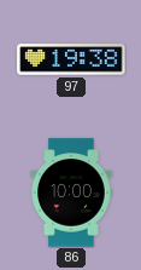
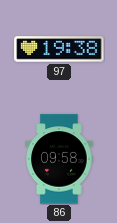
86: 10:00 -> 09:58
